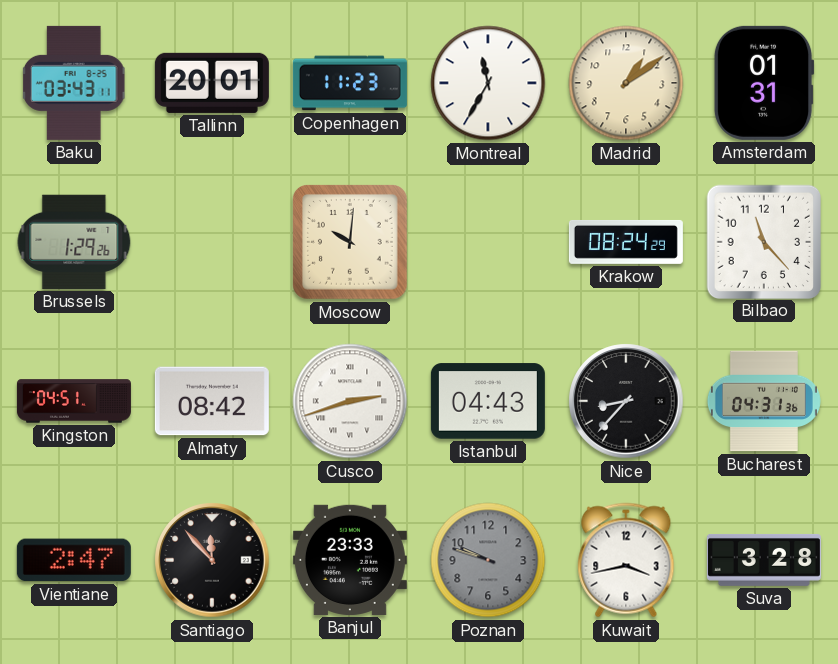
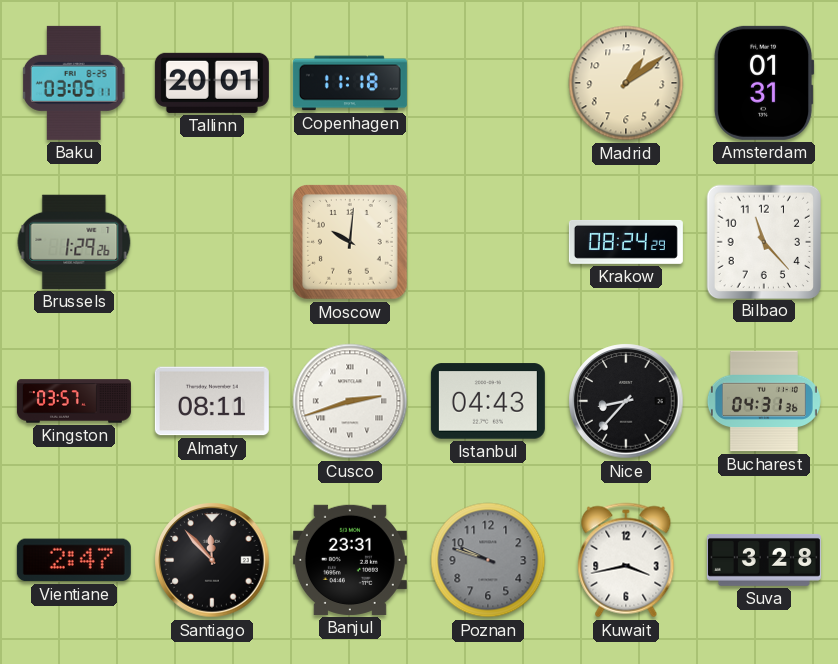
Baku: 03:43 -> 03:05
Copenhagen: 11:23 -> 11:18
Montreal: 11:35 -> none
Kingston: 04:51 -> 03:57
Almaty: 08:42 -> 08:11
Banjul: 23:33 -> 23:31
